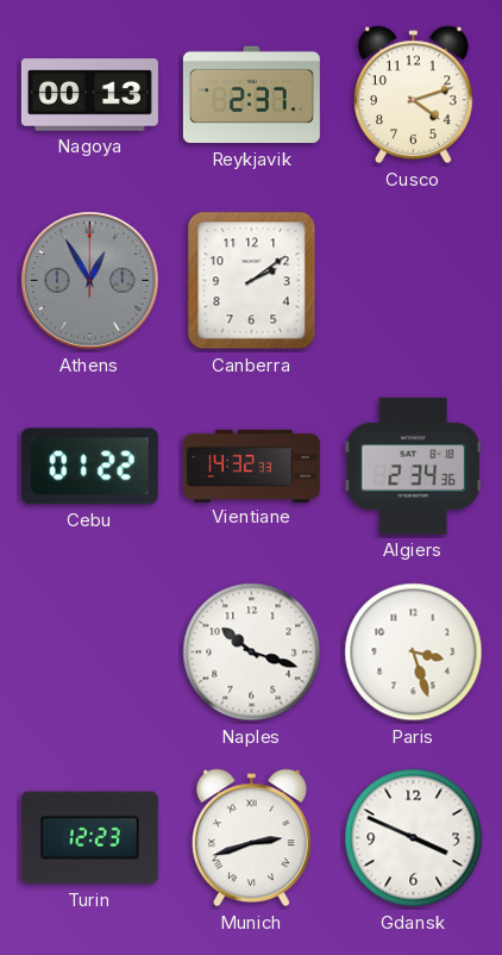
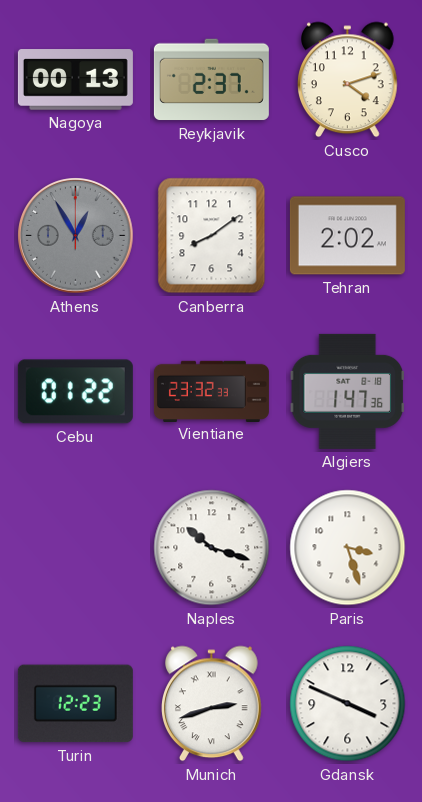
Canberra: 2:09 -> 8:09
Tehran: none -> 2:02
Vientiane: 14:32 -> 23:32
Algiers: 2:34 -> 1:47
